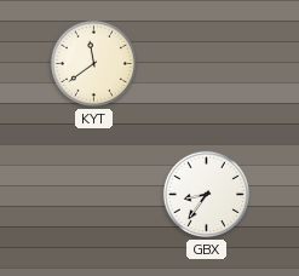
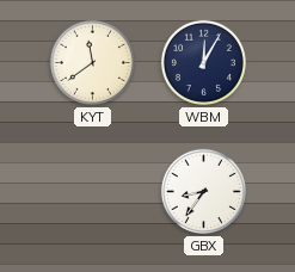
WBM: none -> 12:05
